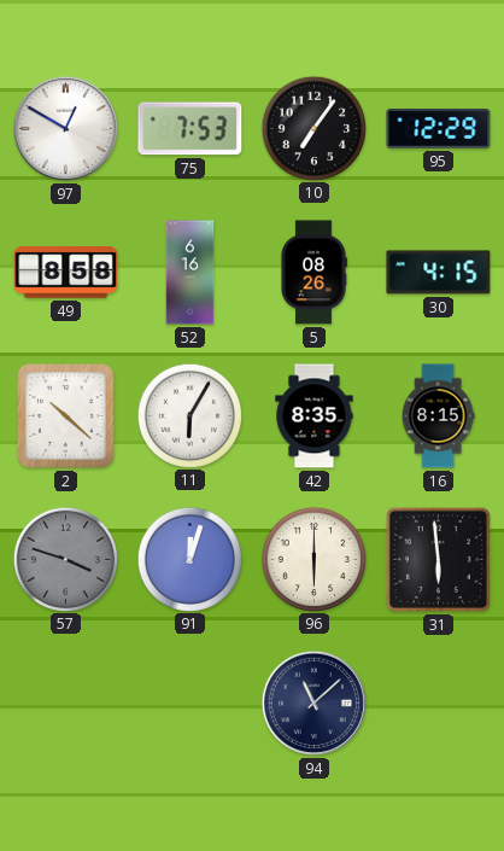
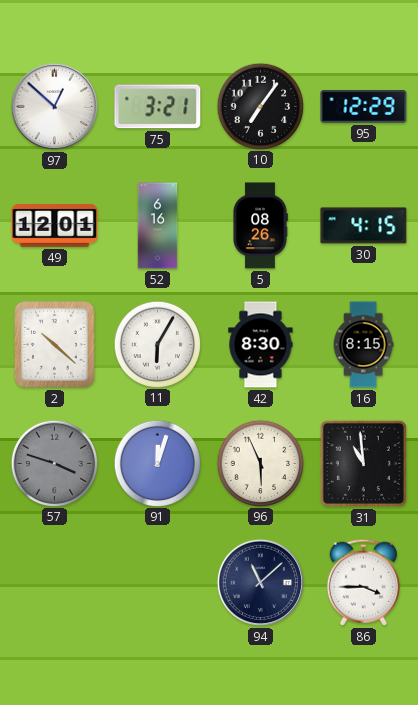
97: 12:50 -> 12:52
75: 7:53 -> 3:21
49: 8:58 -> 12:01
42: 8:35 -> 8:30
96: 6:00 -> 5:56
31: 5:59 -> 10:59
86: none -> 3:45
